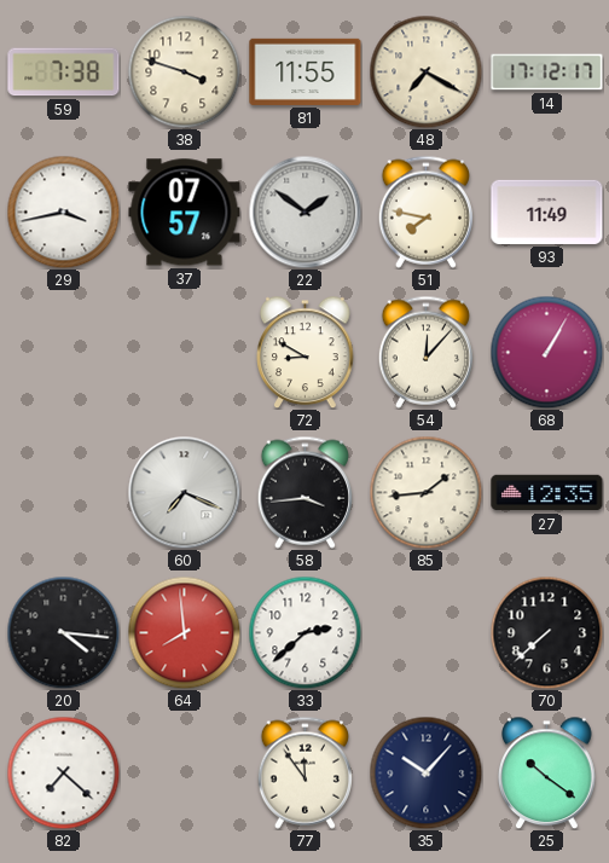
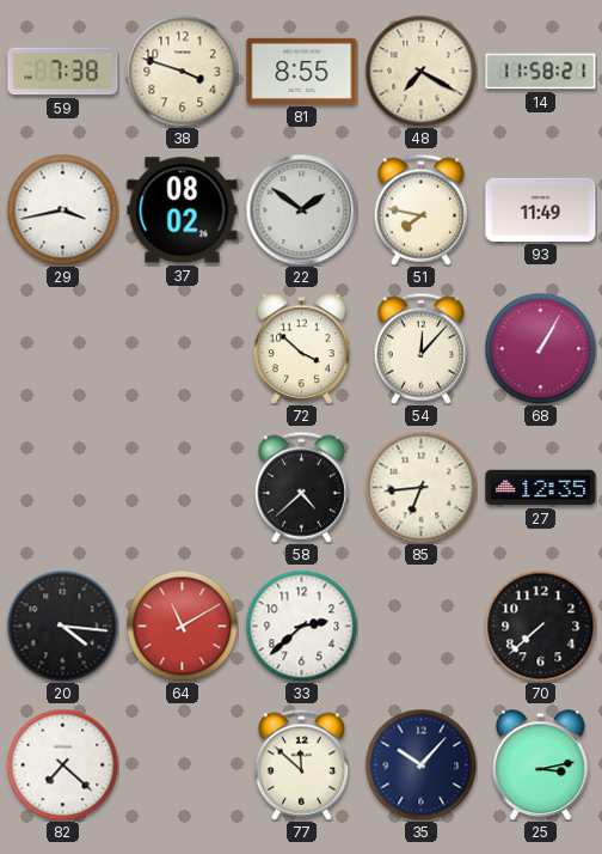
81: 11:55 -> 8:55
14: 17:12 -> 11:58
37: 07:57 -> 08:02
72: 8:50 -> 3:52
60: 7:19 -> none
58: 3:44 -> 4:38
85: 1:44 -> 6:44
64: 7:59 -> 11:10
77: 11:54 -> 11:52
25: 10:21 -> 3:13
